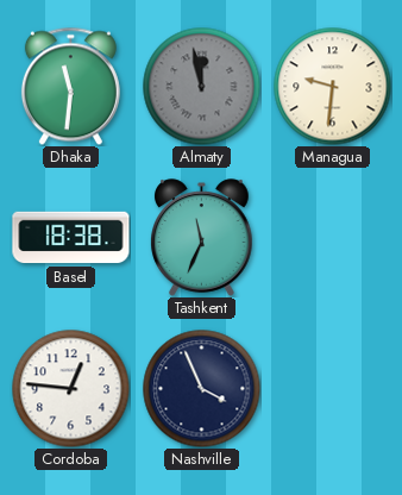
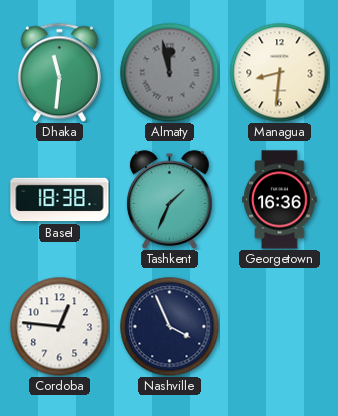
Managua: 9:31 -> 8:31
Tashkent: 11:34 -> 1:34
Georgetown: none -> 16:36
